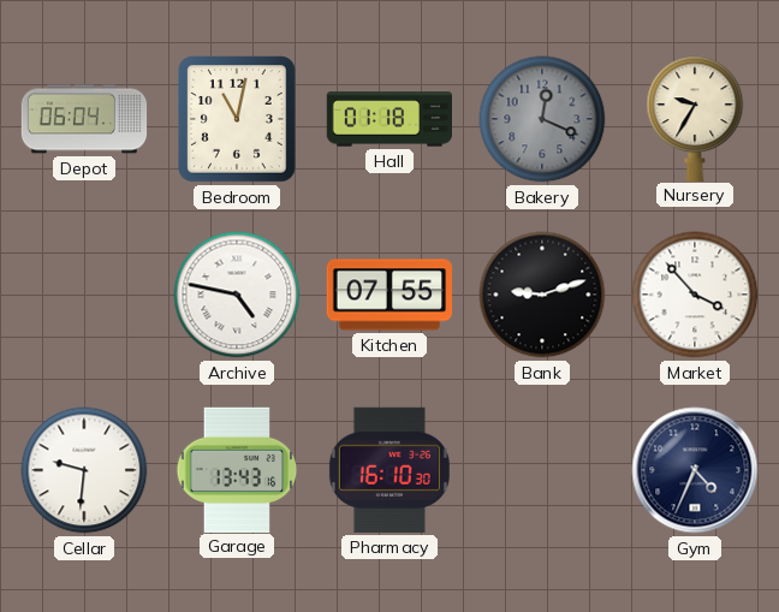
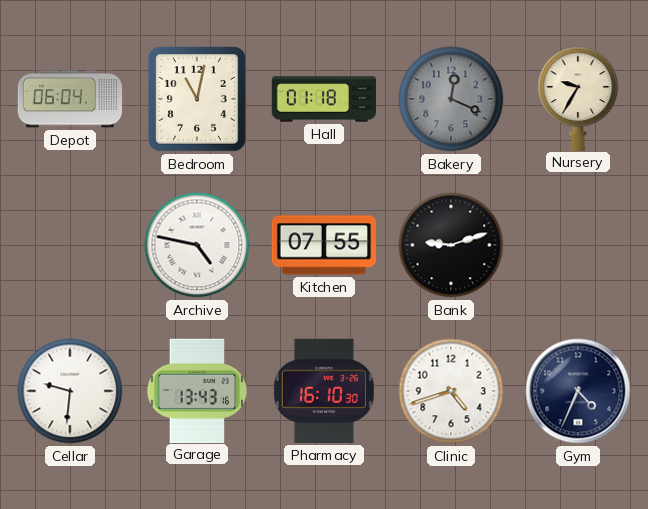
Market: 3:53 -> none
Clinic: none -> 4:42
